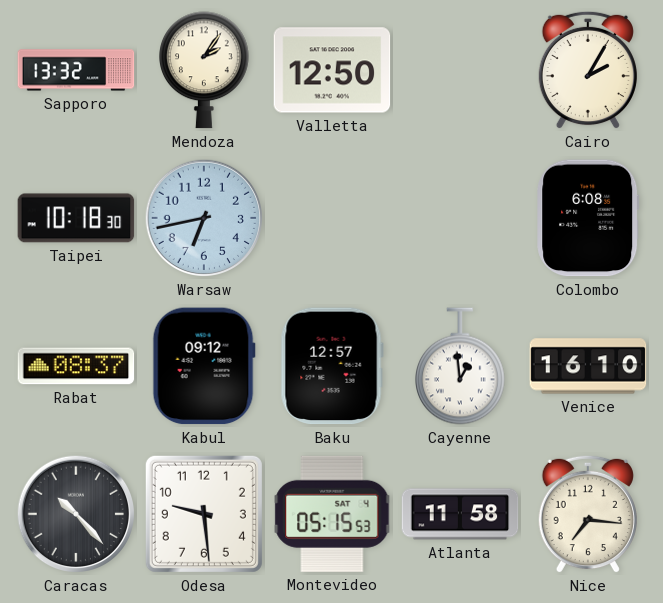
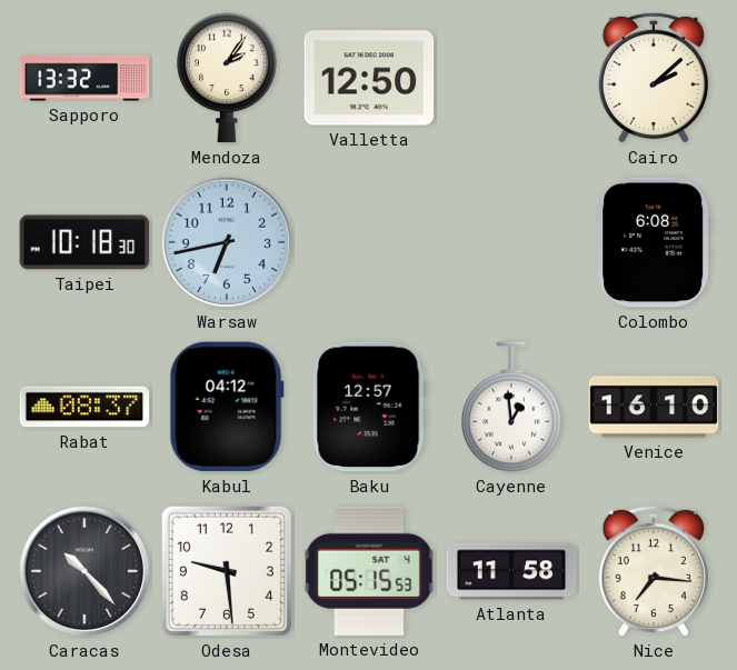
Cairo: 2:05 -> 2:08
Kabul: 09:12 -> 04:12
